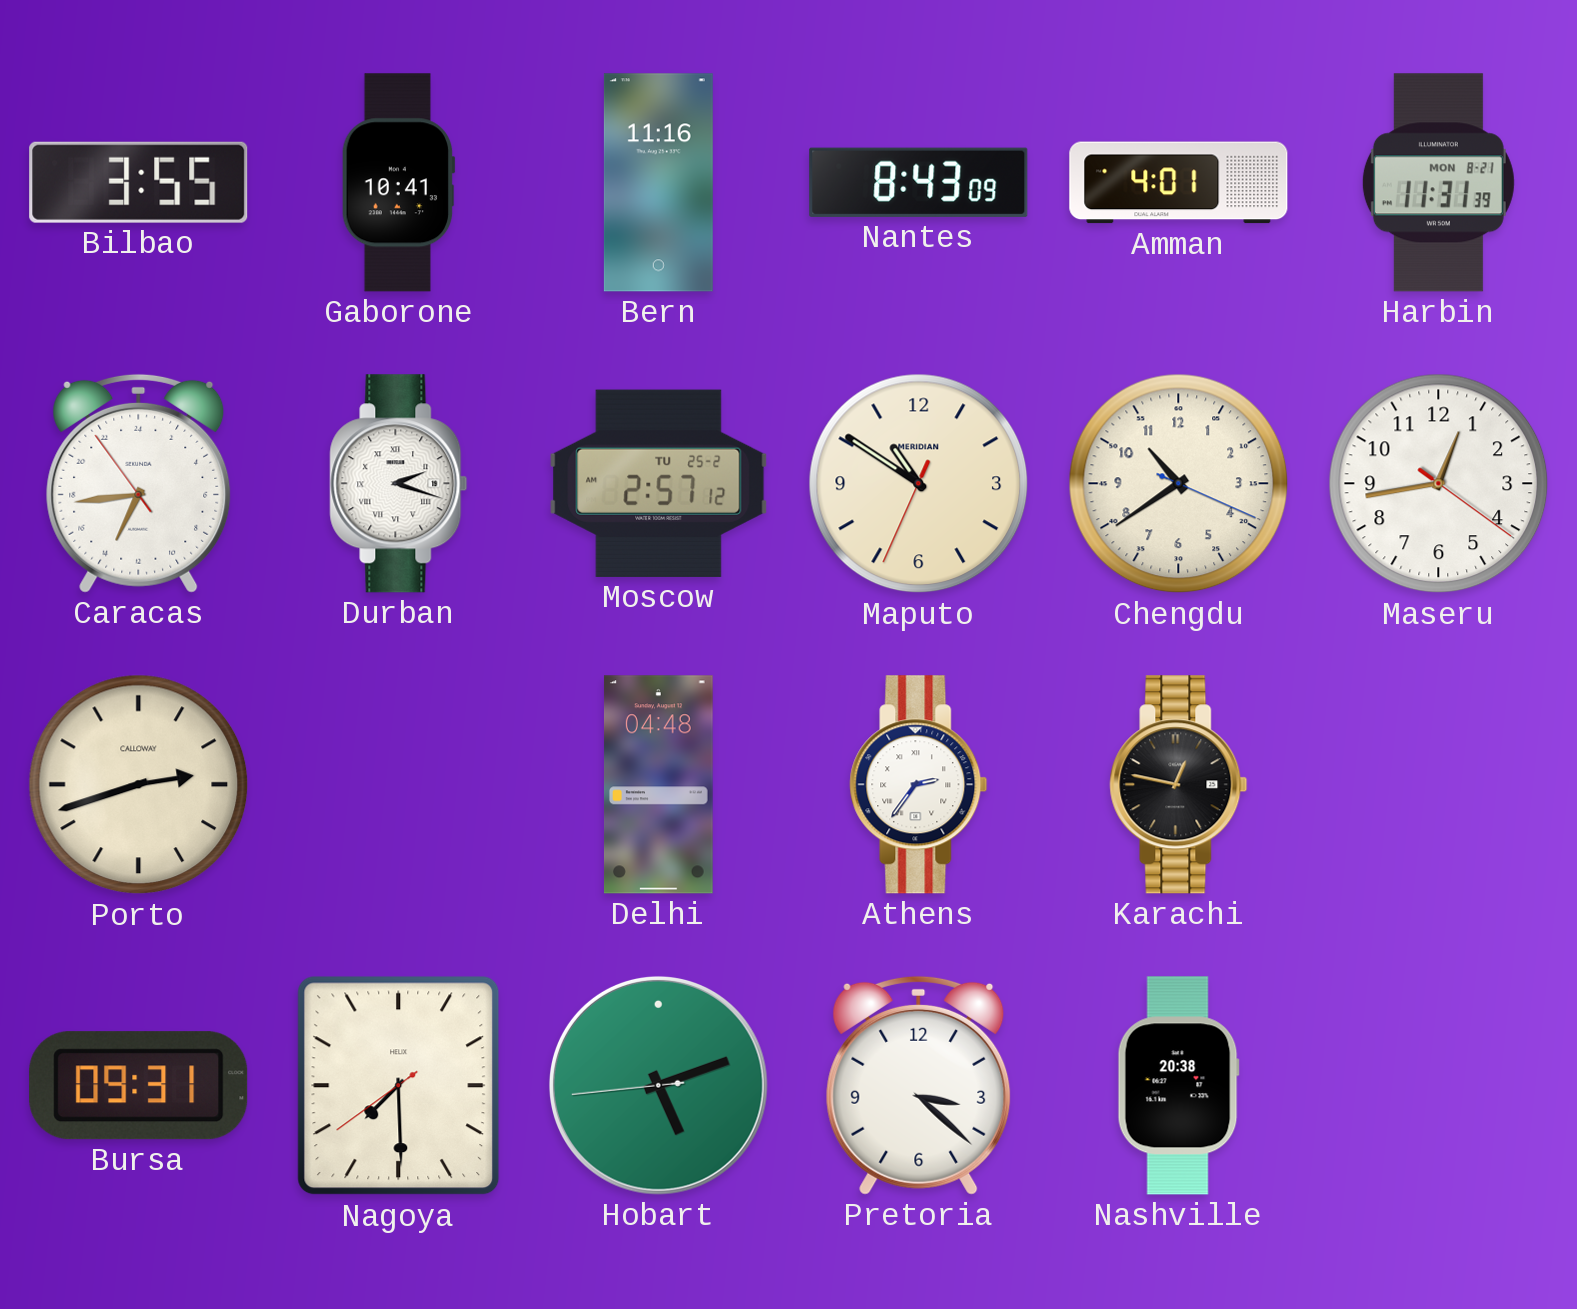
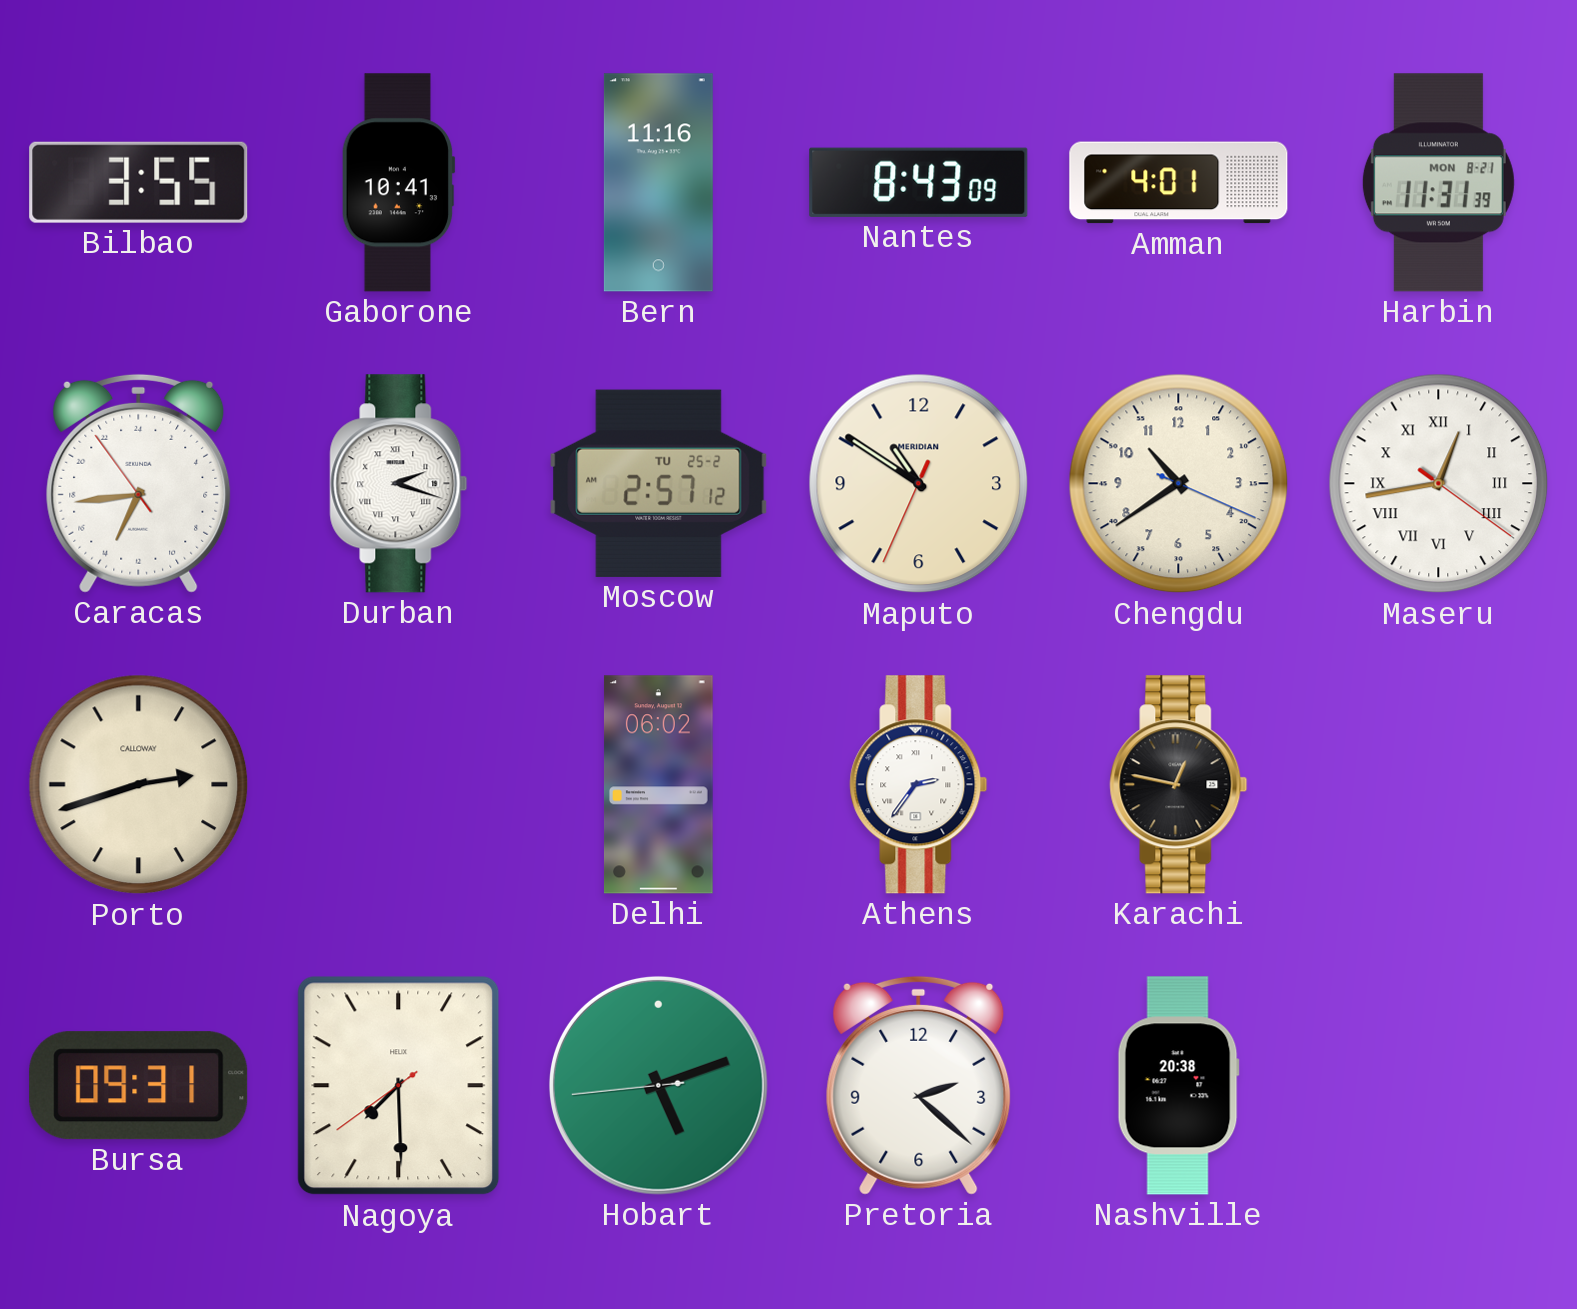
Maseru numerals: Arabic -> Roman
Delhi: 04:48 -> 06:02
Pretoria: 3:22 -> 2:22
